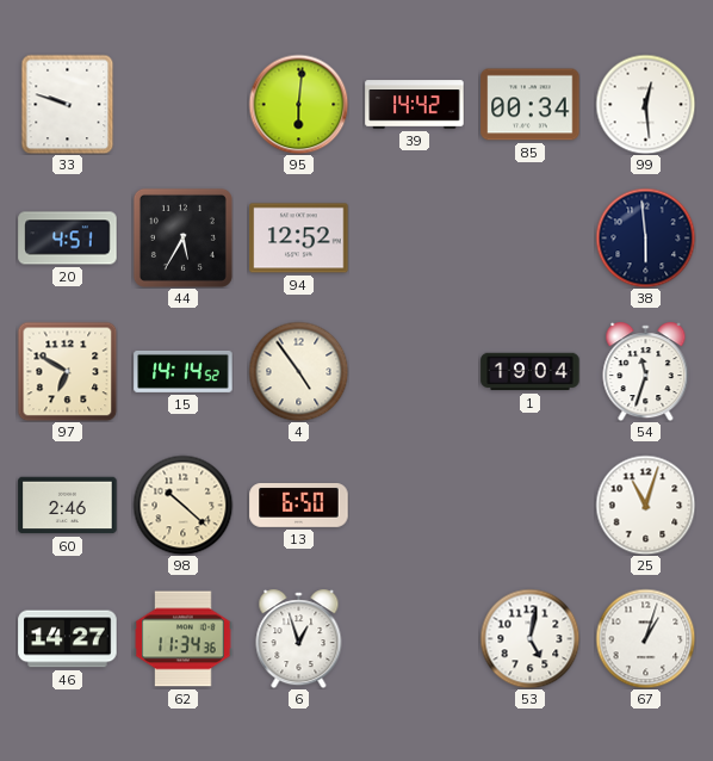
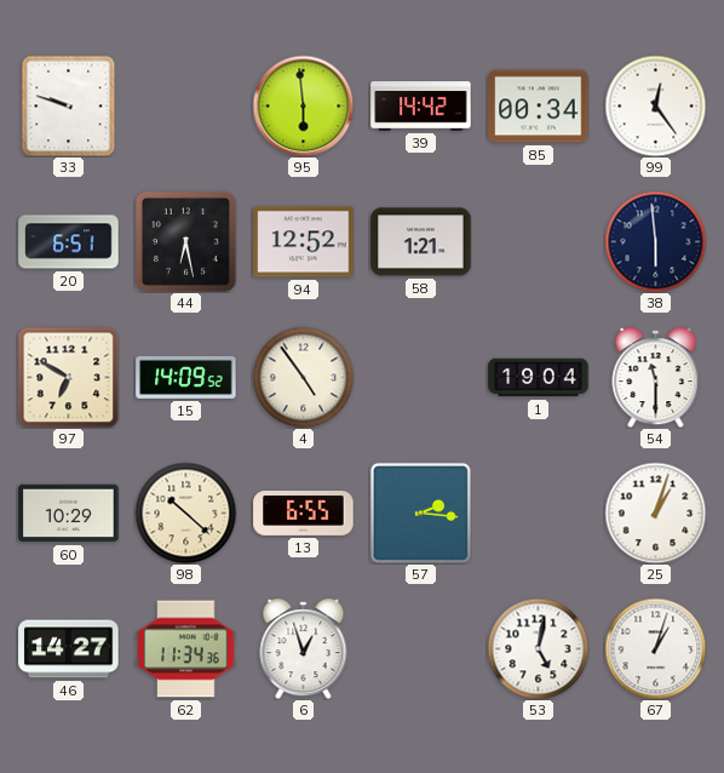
95: 6:01 -> 5:59
99: 12:29 -> 12:24
20: 4:51 -> 6:51
44: 5:35 -> 6:28
58: none -> 1:21
15: 14:14 -> 14:09
54: 11:33 -> 11:30
60: 2:46 -> 10:29
13: 6:50 -> 6:55
57: none -> 2:16
25: 11:03 -> 1:03
